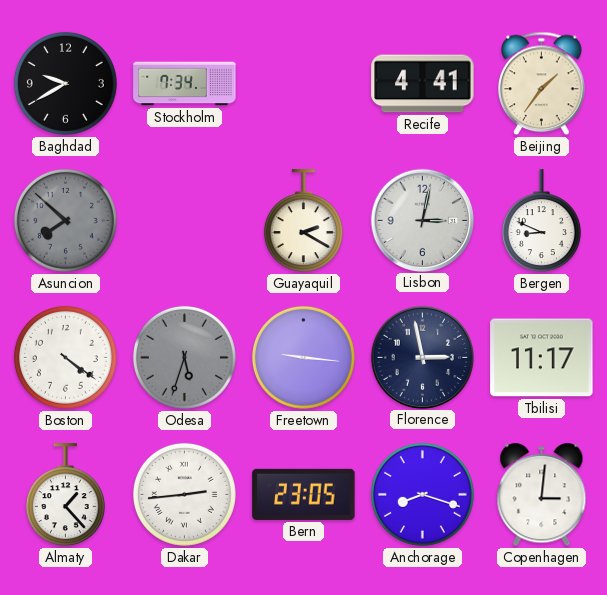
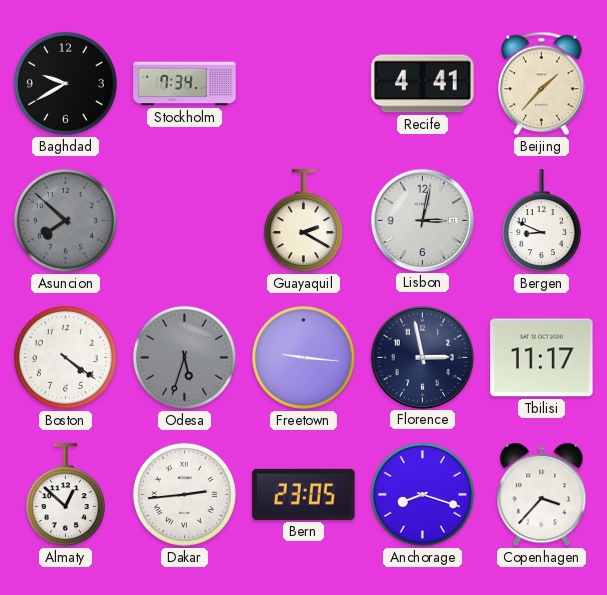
Beijing: 1:36 -> 1:37
Almaty: 1:23 -> 12:52
Copenhagen: 3:01 -> 3:37
